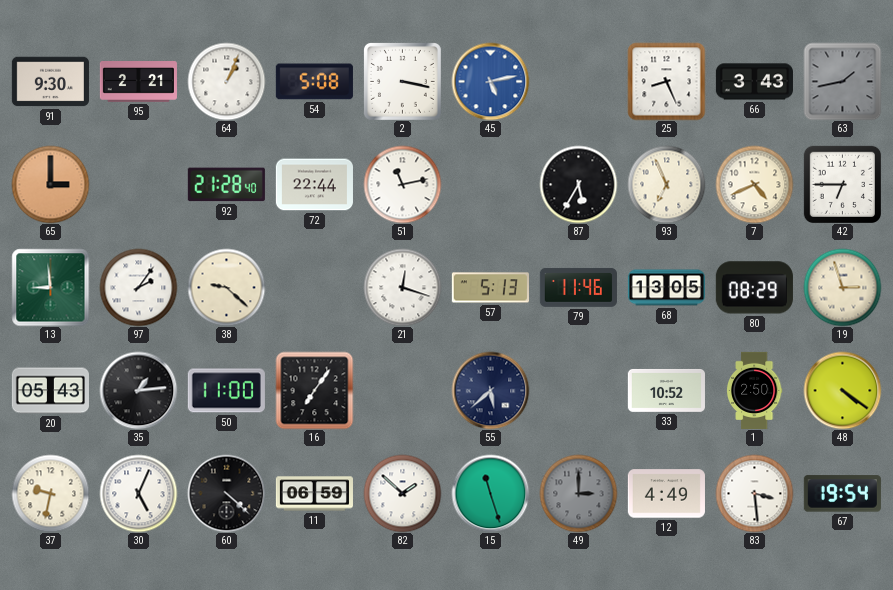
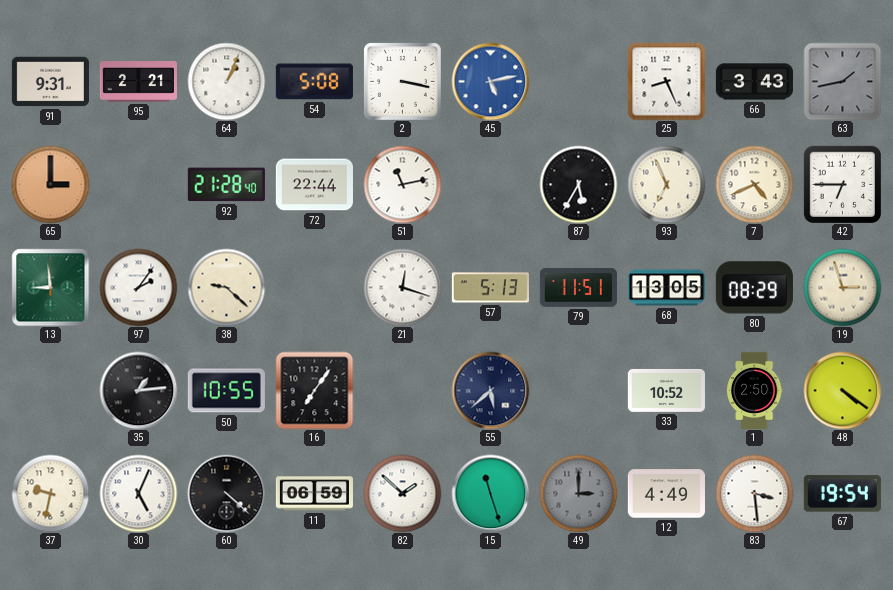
91: 9:30 -> 9:31
79: 11:46 -> 11:51
20: 05:43 -> none
50: 11:00 -> 10:55
